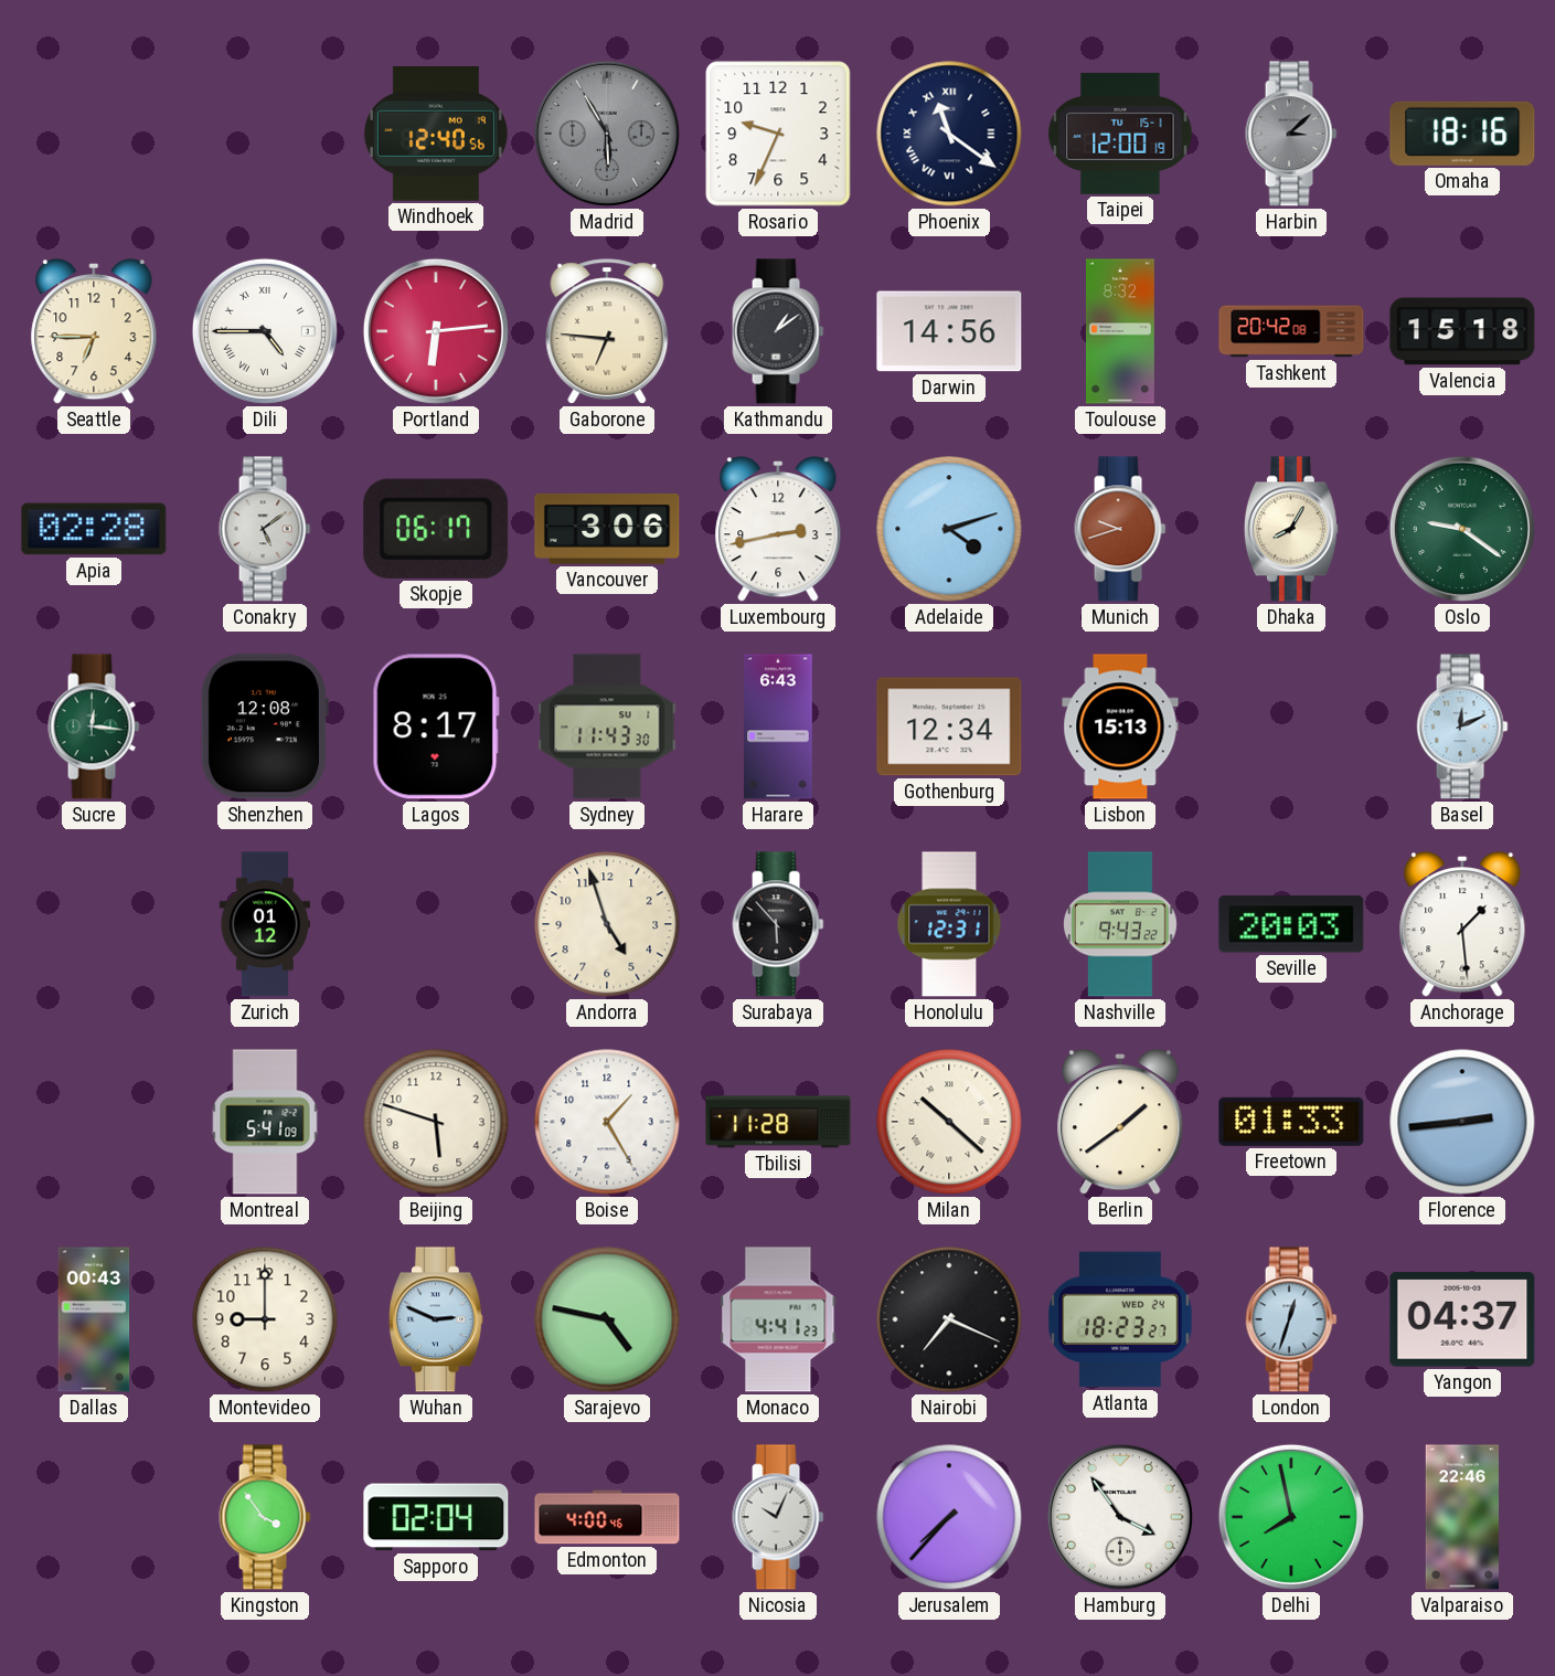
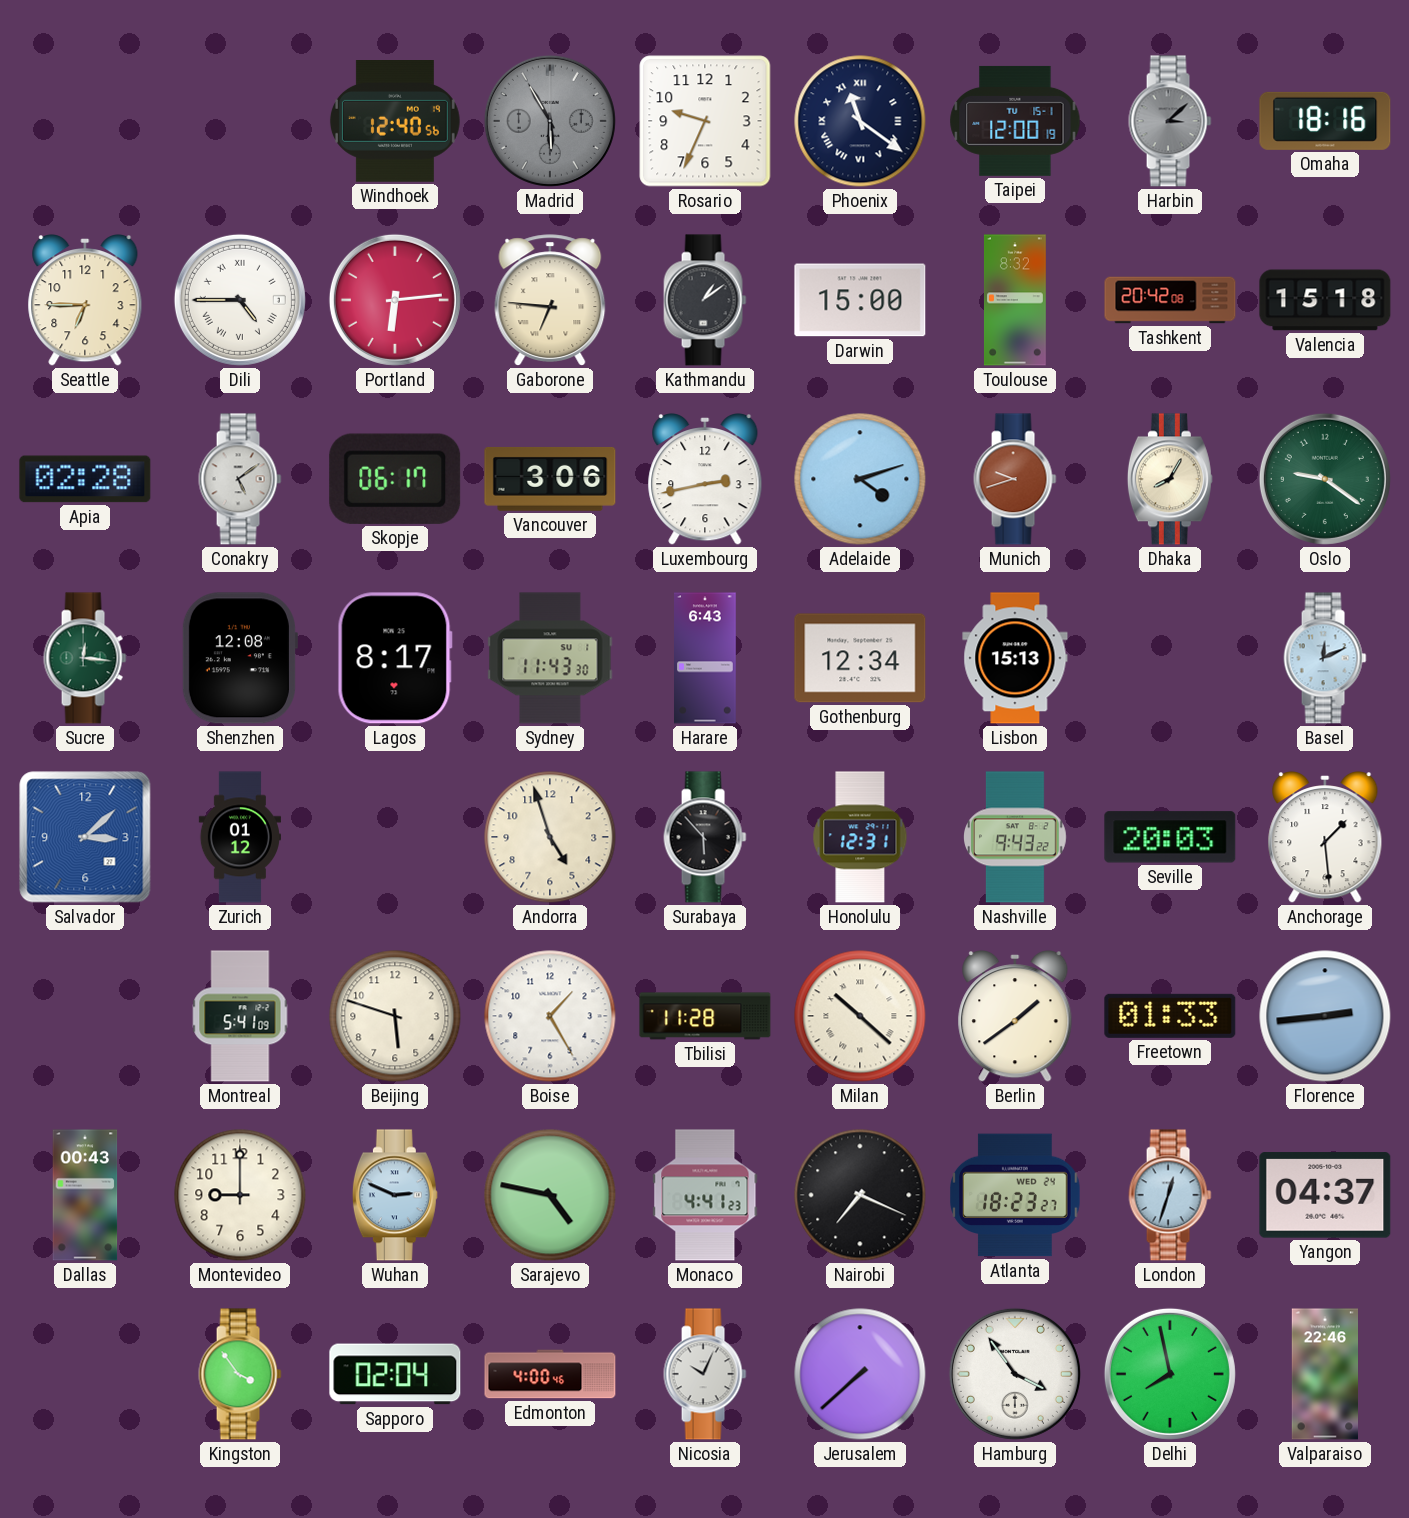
Darwin: 14:56 -> 15:00
Salvador: none -> 3:08
Jerusalem: 7:37 -> 7:38
